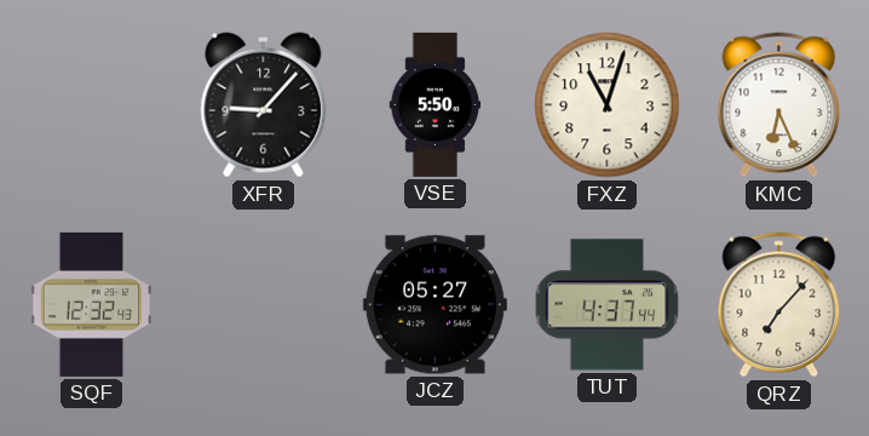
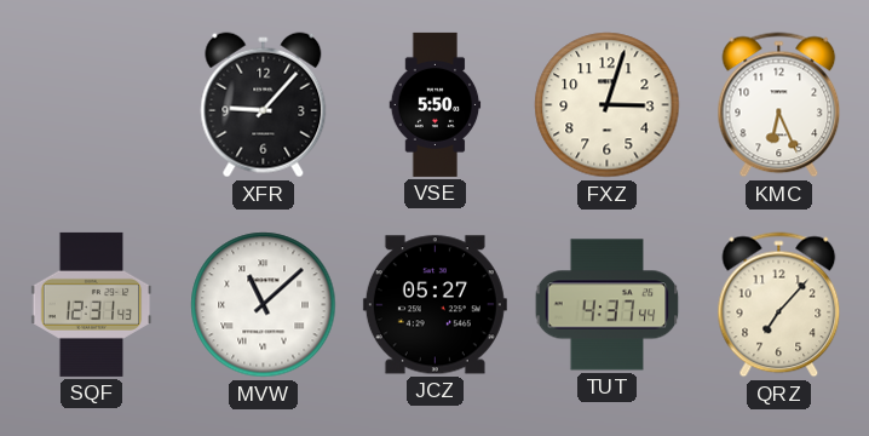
FXZ: 11:03 -> 3:03
SQF: 12:32 -> 12:31
MVW: none -> 11:08
